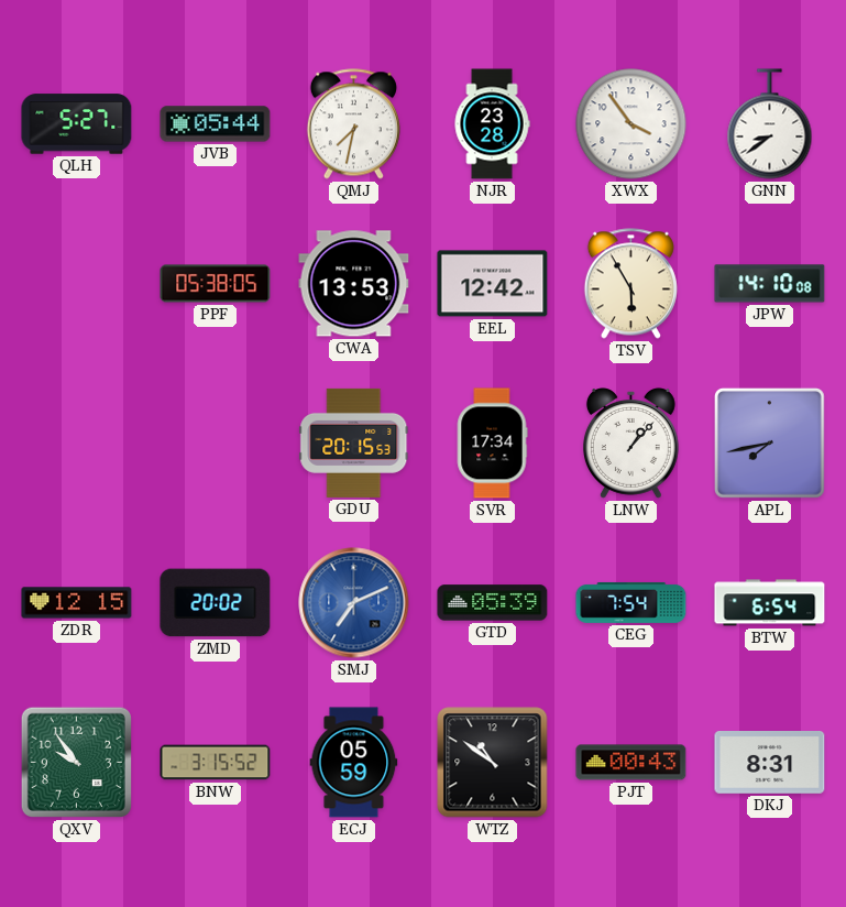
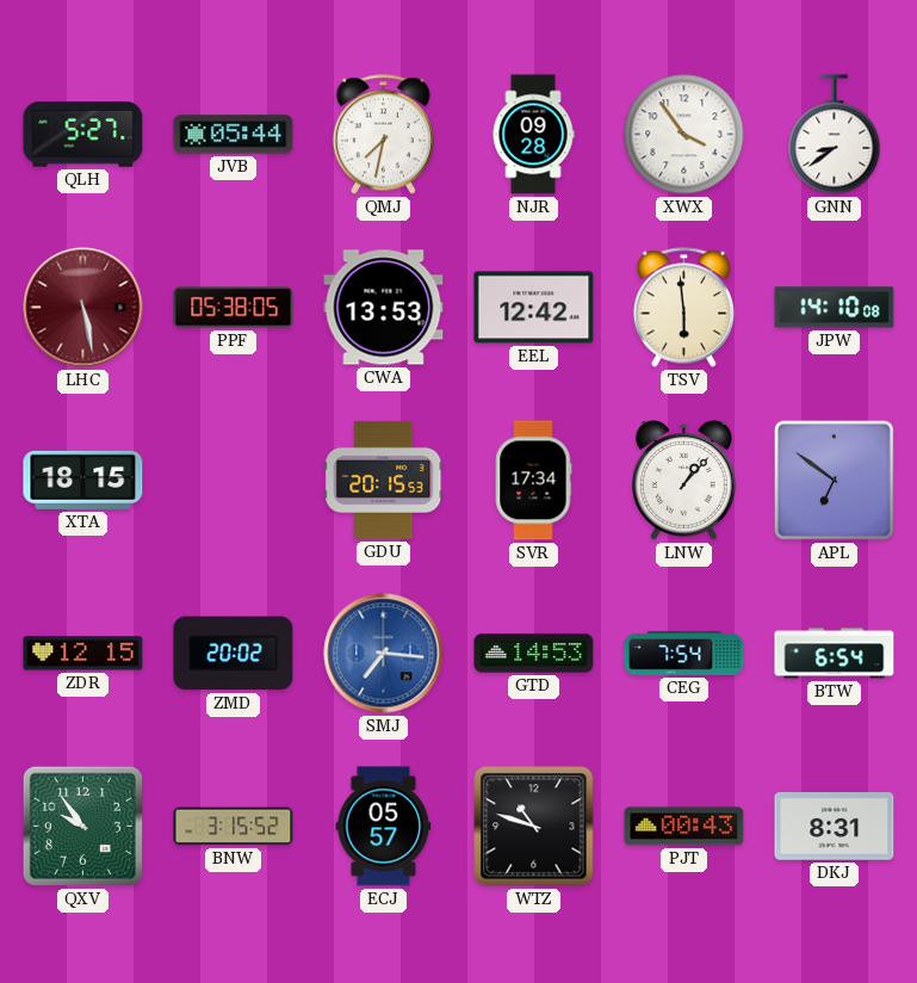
NJR: 23:28 -> 09:28
LHC: none -> 5:28
TSV: 5:55 -> 5:59
XTA: none -> 18:15
APL: 7:43 -> 6:51
SMJ: 7:11 -> 7:16
GTD: 05:39 -> 14:53
ECJ: 05:59 -> 05:57
WTZ: 10:51 -> 10:48
